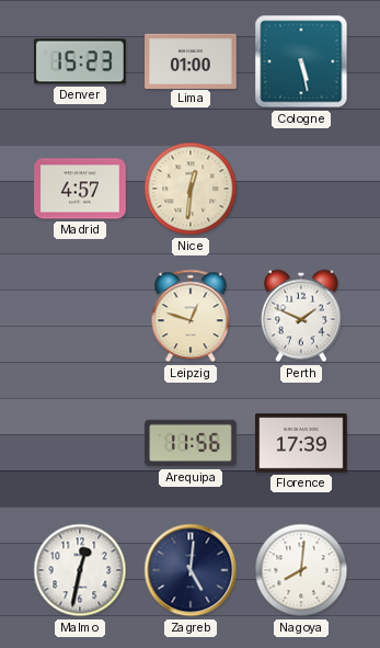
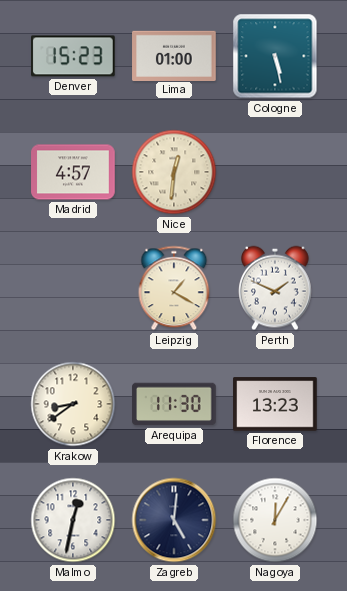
Leipzig: 12:48 -> 1:20
Krakow: none -> 8:39
Arequipa: 11:56 -> 11:30
Florence: 17:39 -> 13:23
Nagoya: 8:01 -> 12:05
